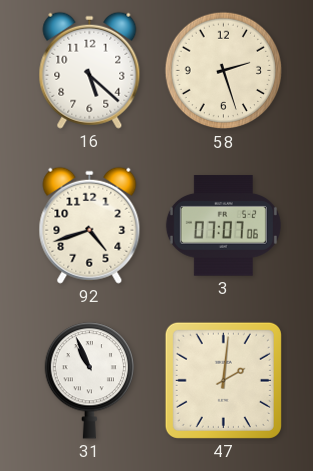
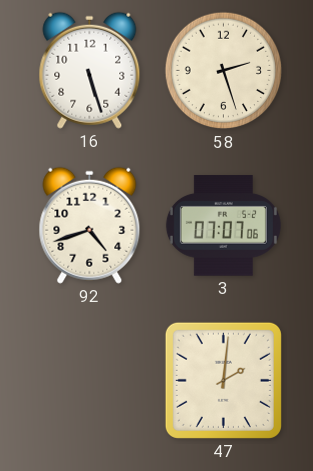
16: 5:22 -> 5:27
31: 10:56 -> none
